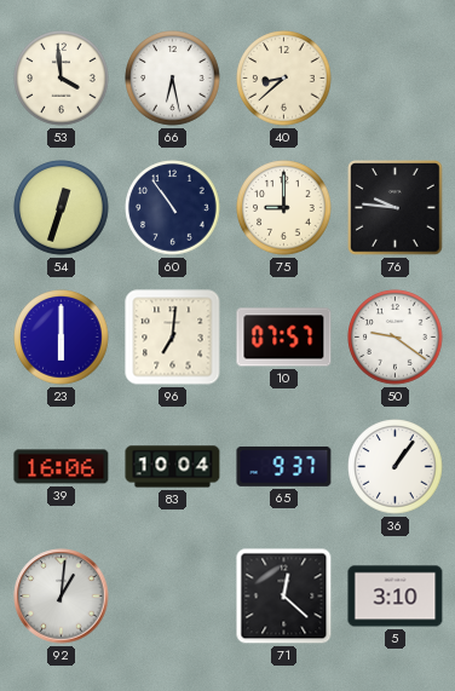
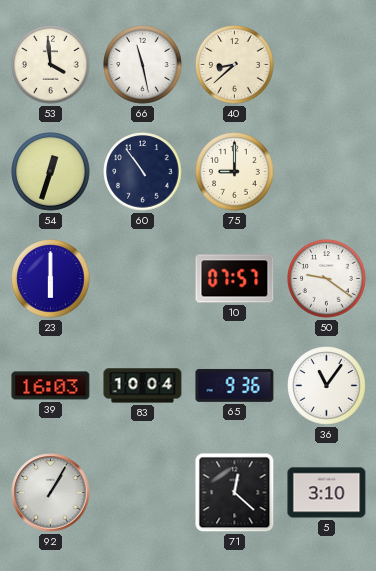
66: 6:28 -> 11:28
76: 9:46 -> none
96: 7:01 -> none
39: 16:06 -> 16:03
65: 9:37 -> 9:36
36: 1:06 -> 11:06
92: 1:01 -> 1:05
